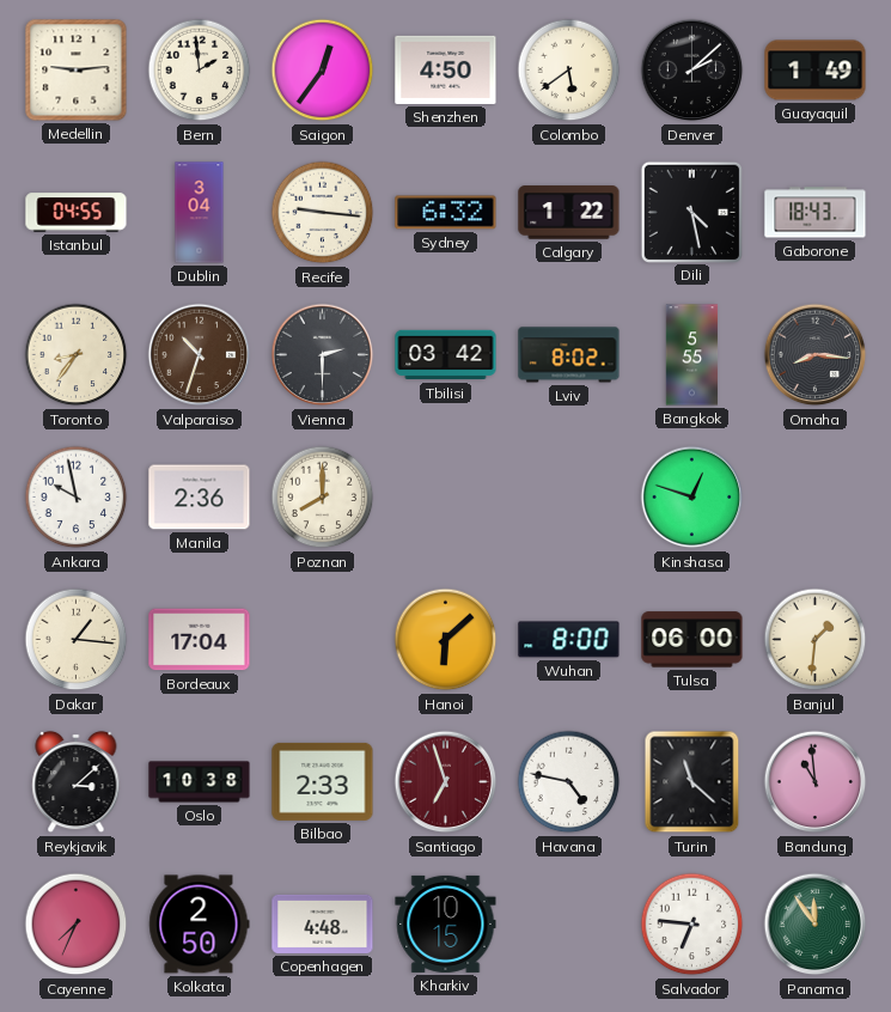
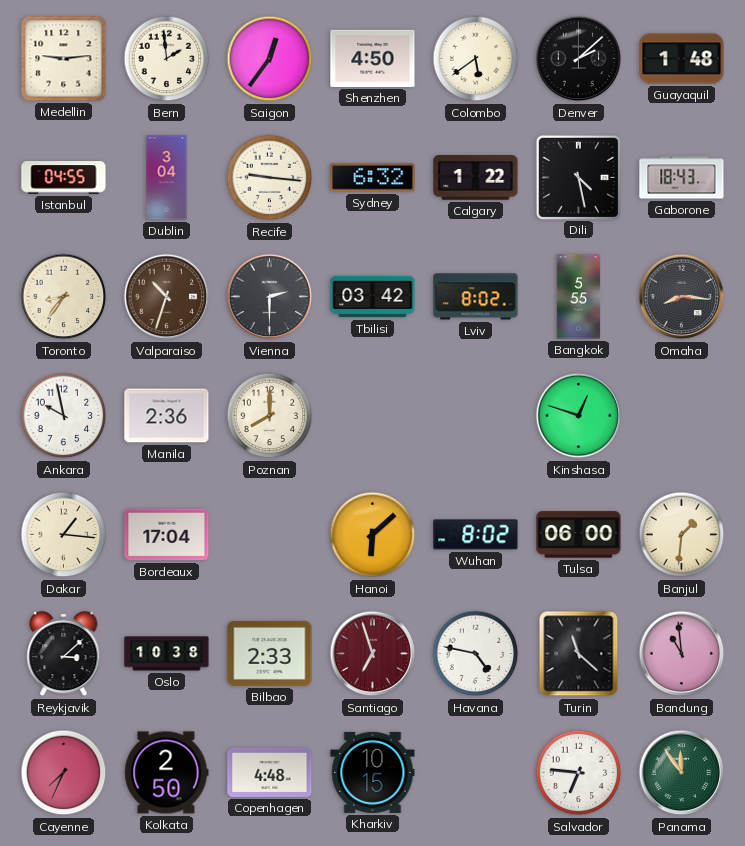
Guayaquil: 1:49 -> 1:48
Wuhan: 8:00 -> 8:02
